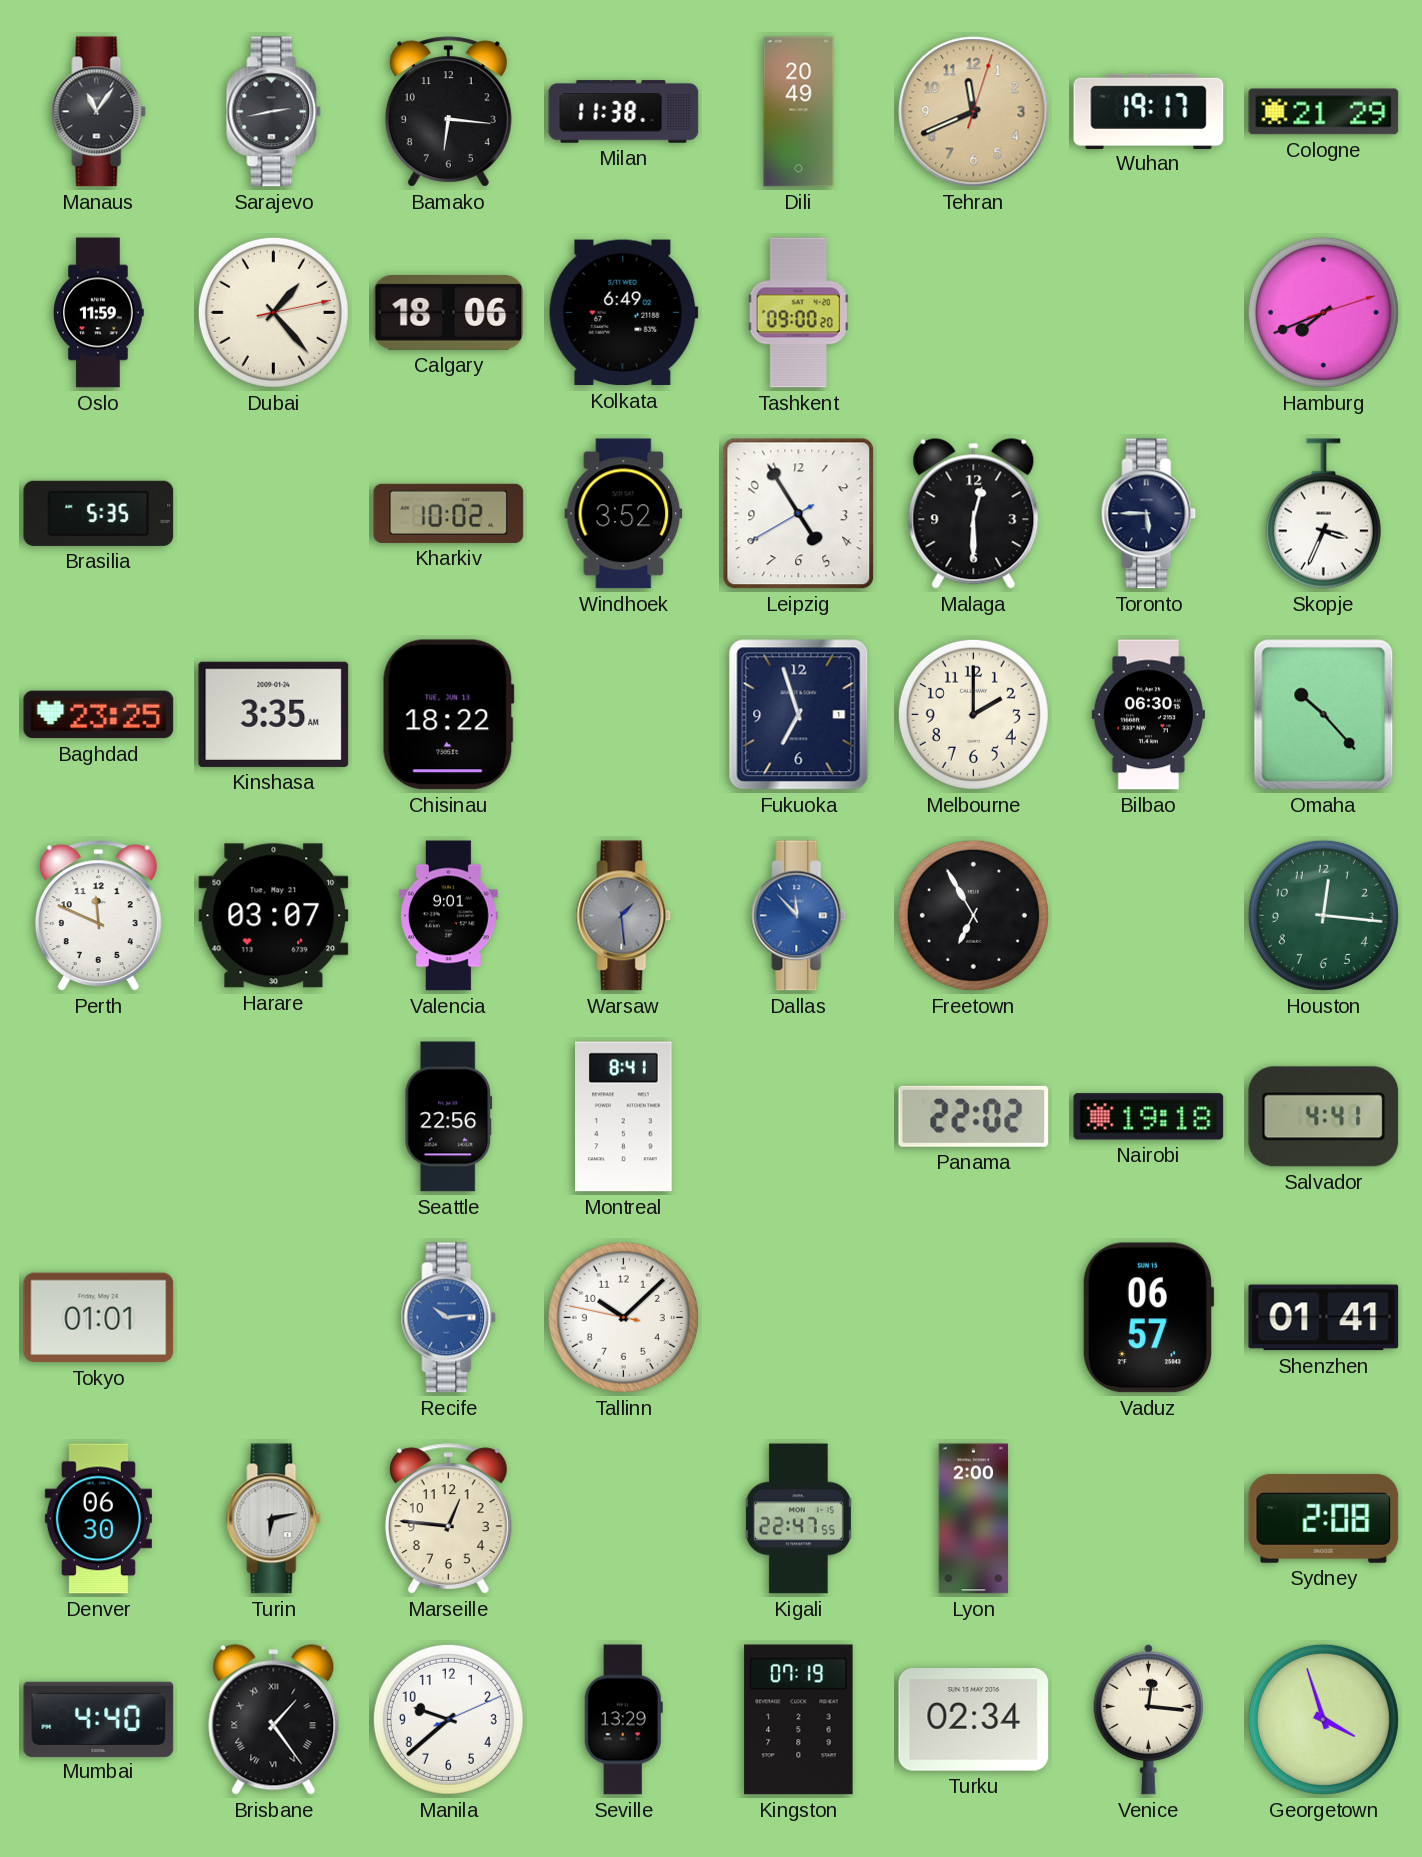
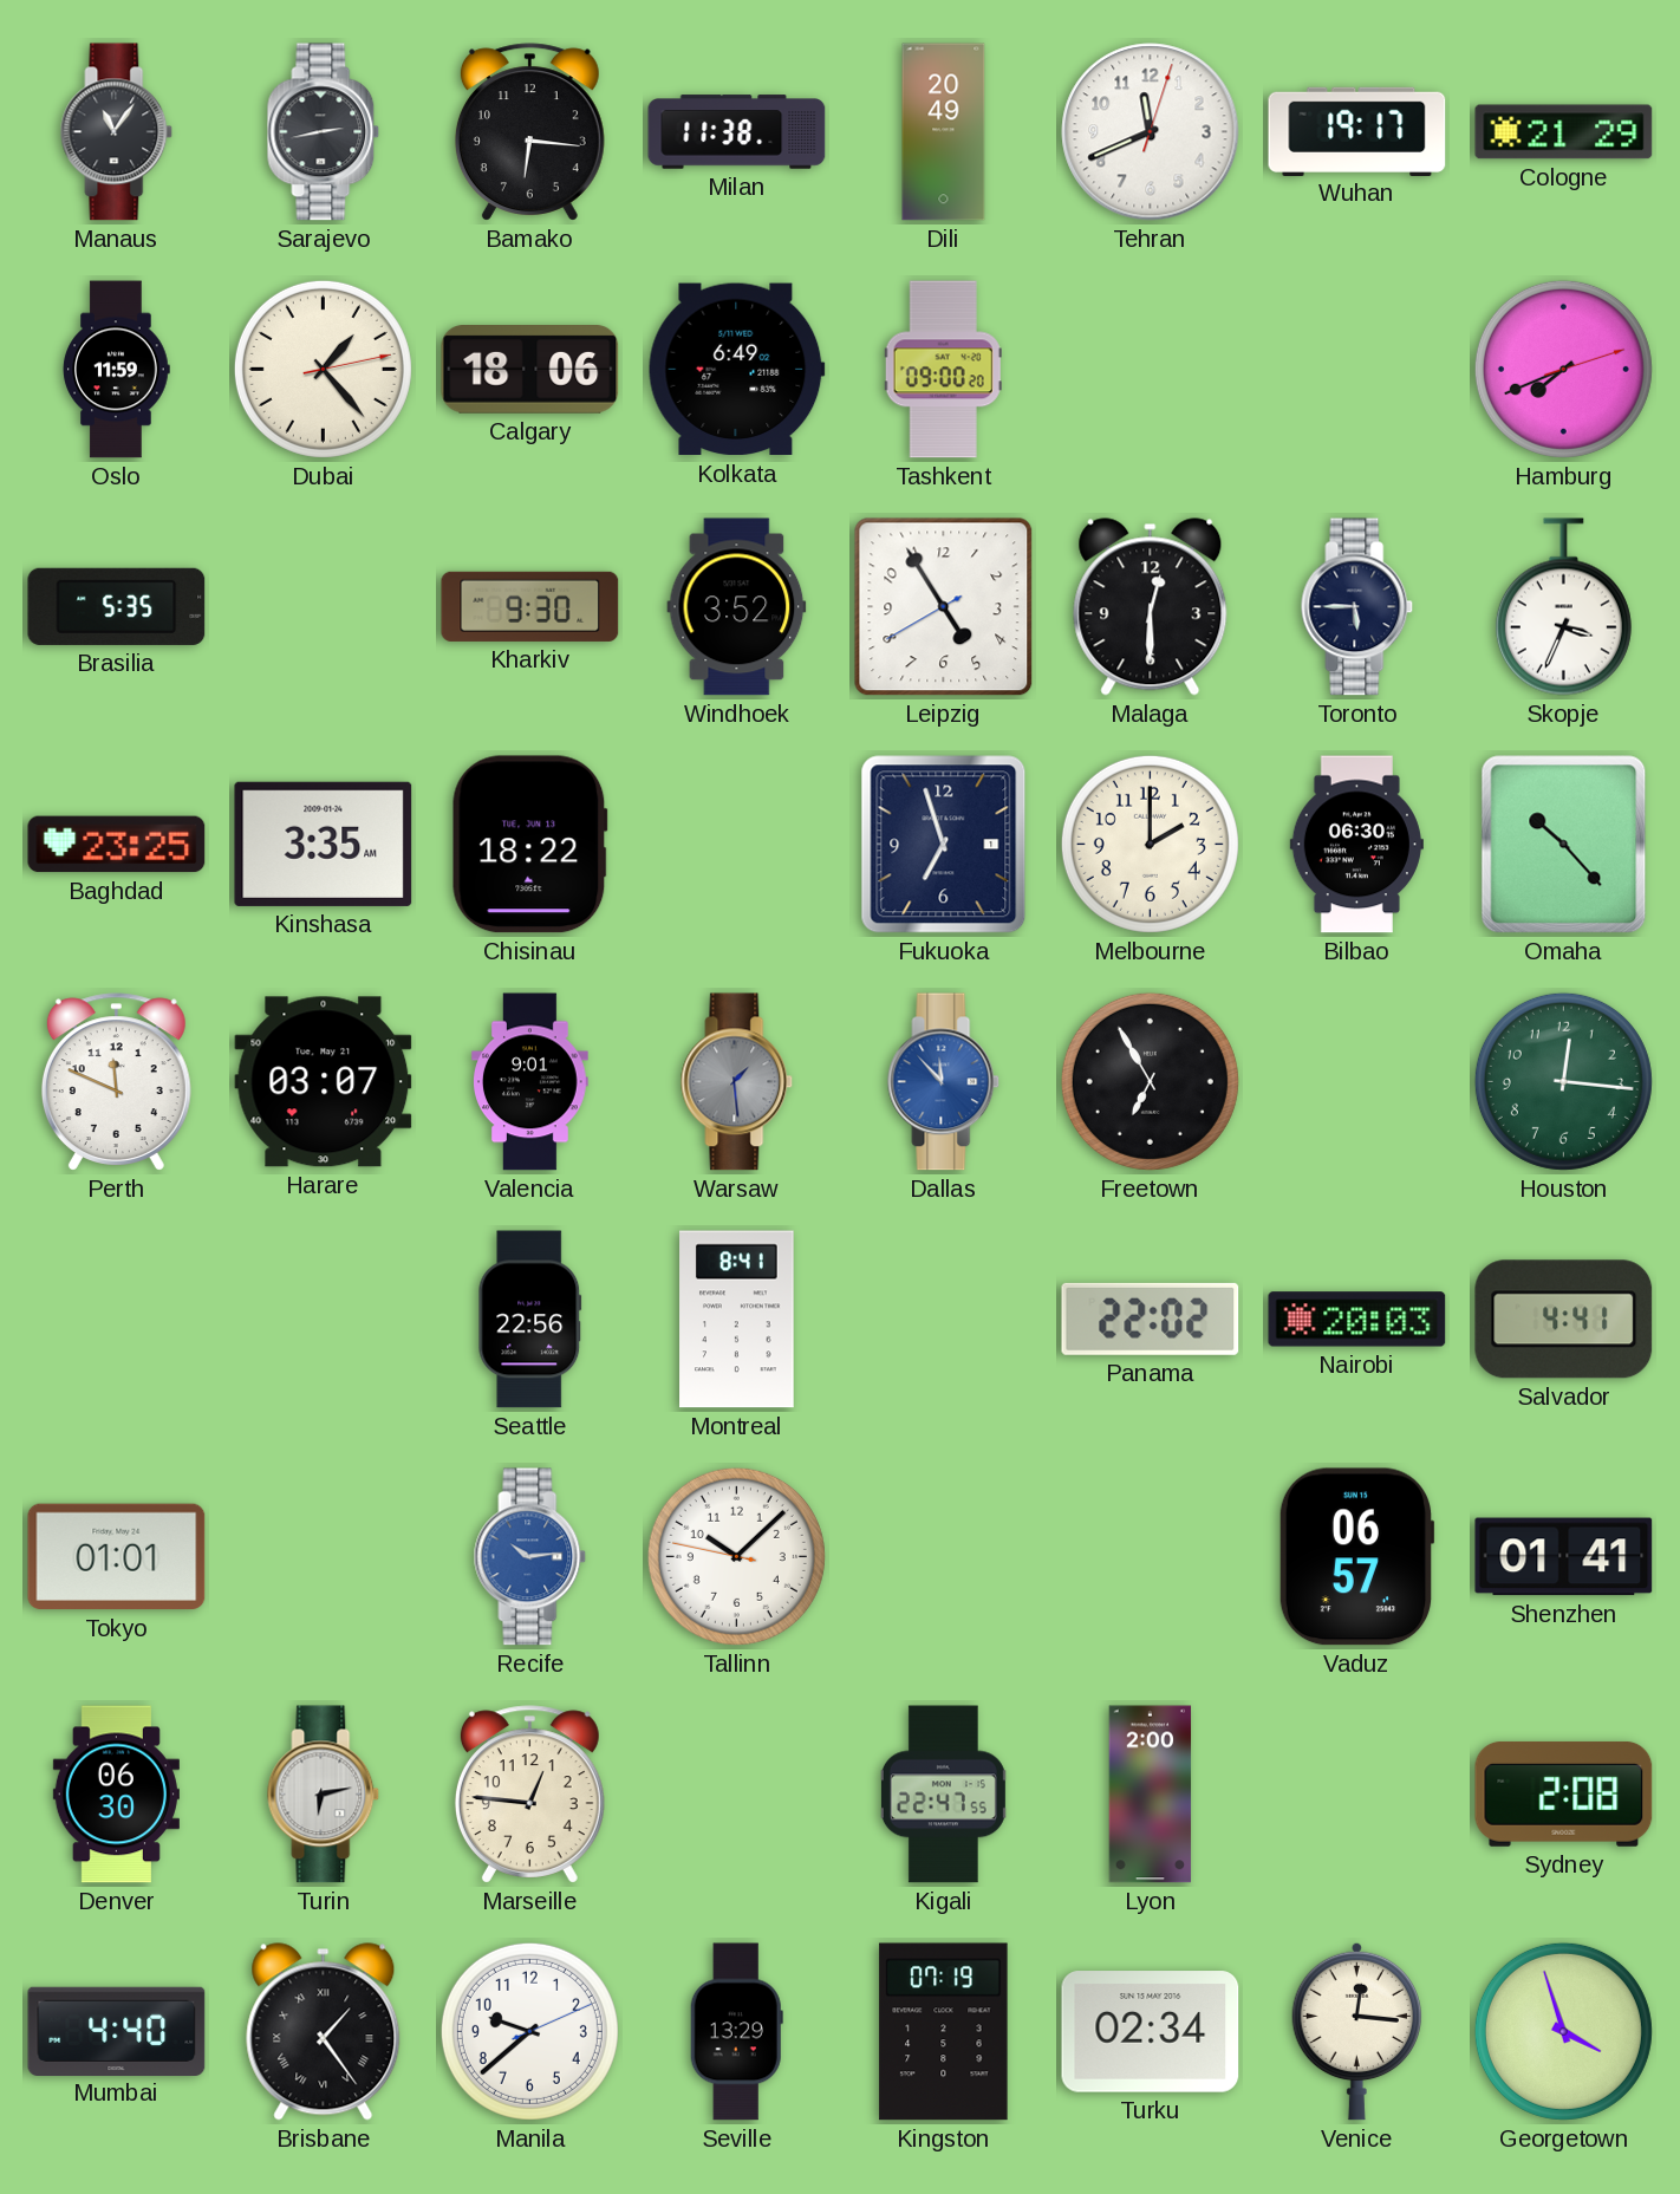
Tehran dial: champagne -> white
Kharkiv: 10:02 -> 9:30
Nairobi: 19:18 -> 20:03
